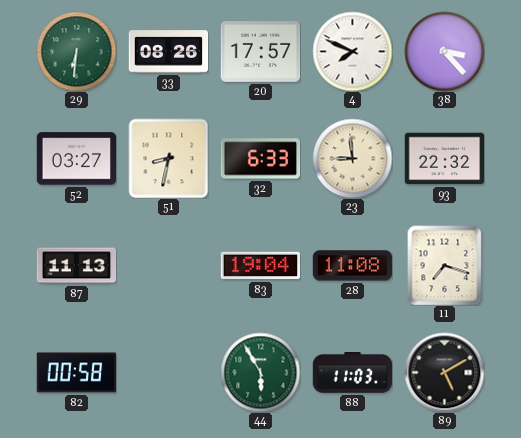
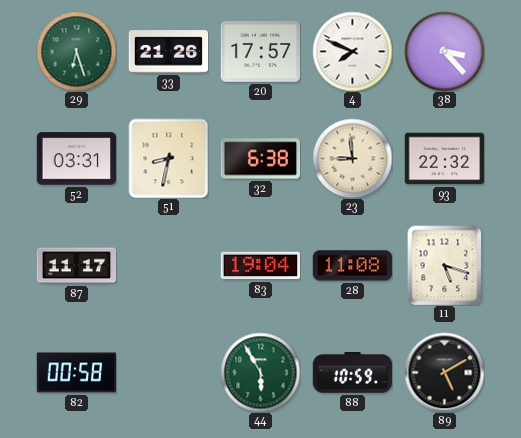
29: 6:31 -> 6:27
33: 08:26 -> 21:26
52: 03:27 -> 03:31
32: 6:33 -> 6:38
87: 11:13 -> 11:17
11: 7:18 -> 5:18
88: 11:03 -> 10:59
